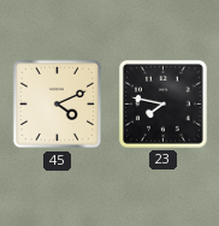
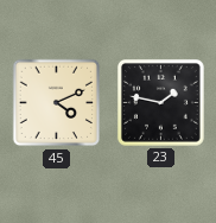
23: 7:47 -> 1:47
